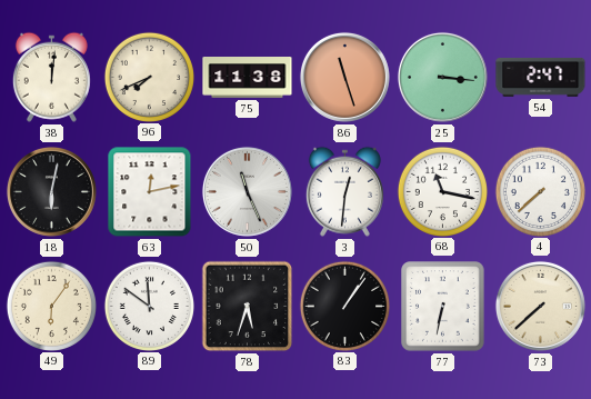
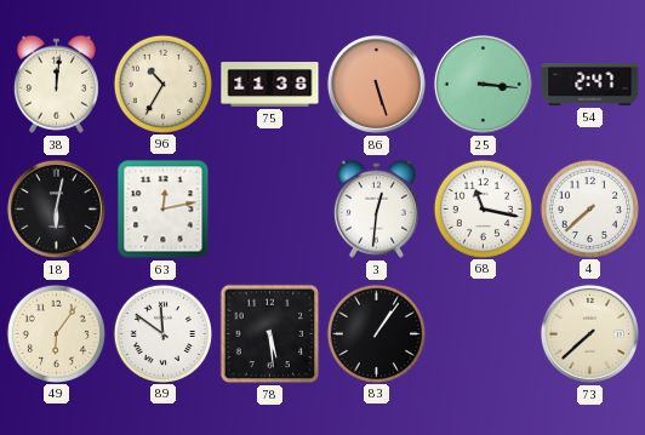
96: 7:41 -> 10:35
86: 11:27 -> 5:27
50: 11:26 -> none
78: 5:33 -> 5:29
77: 6:32 -> none
